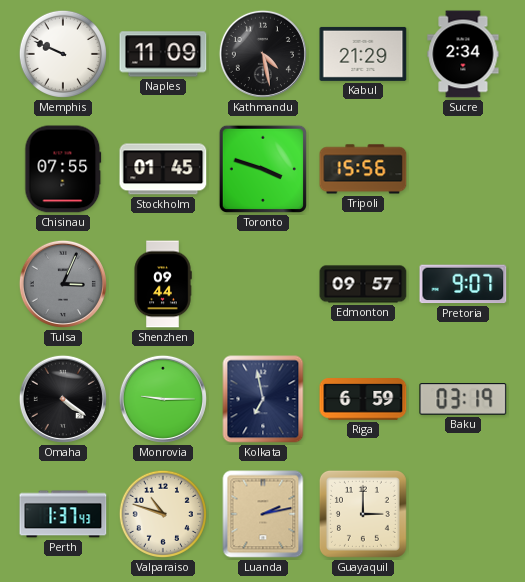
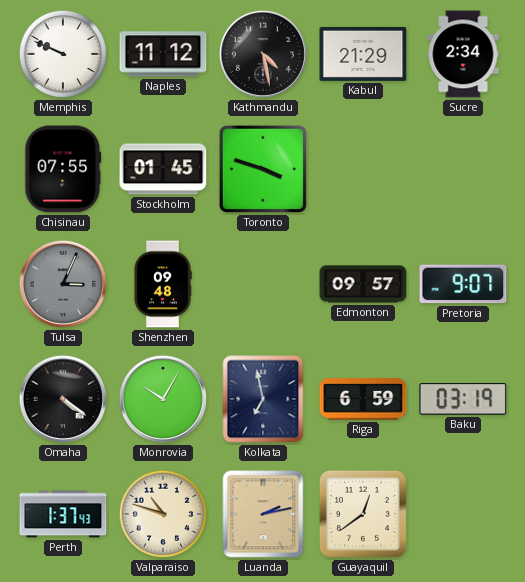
Naples: 11:09 -> 11:12
Tripoli: 15:56 -> none
Shenzhen: 09:44 -> 09:48
Monrovia: 9:15 -> 10:05
Guayaquil: 3:00 -> 12:39
